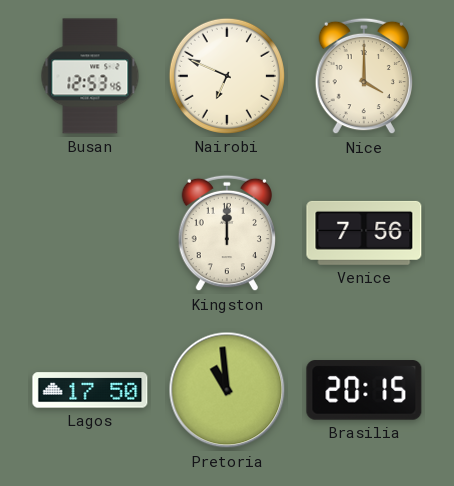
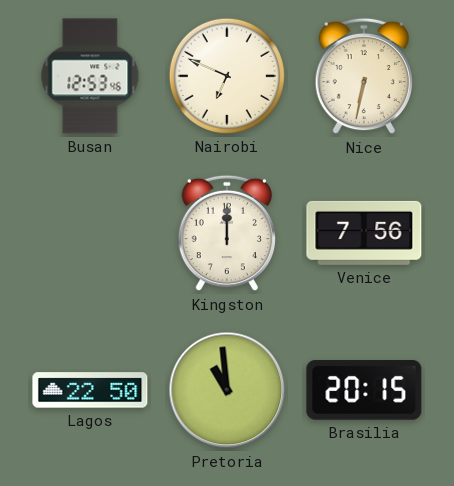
Nice: 4:00 -> 6:32
Lagos: 17:50 -> 22:50
